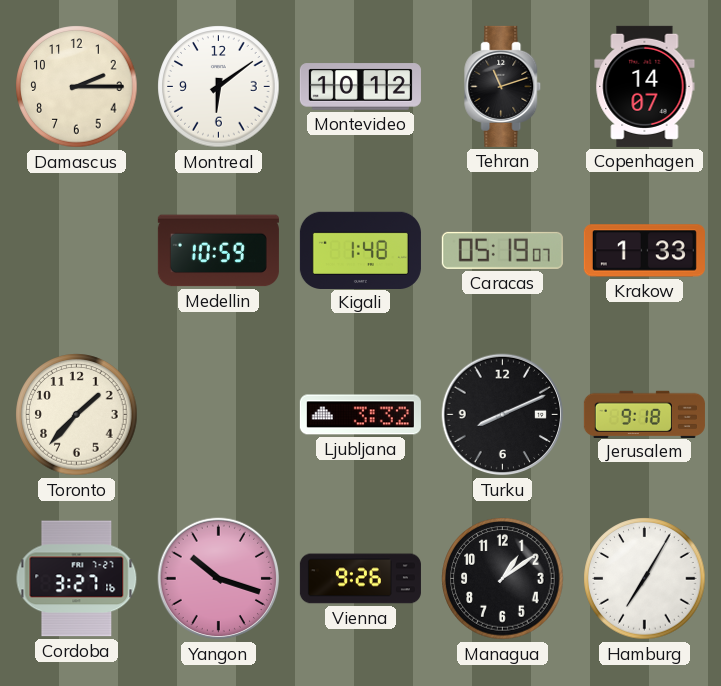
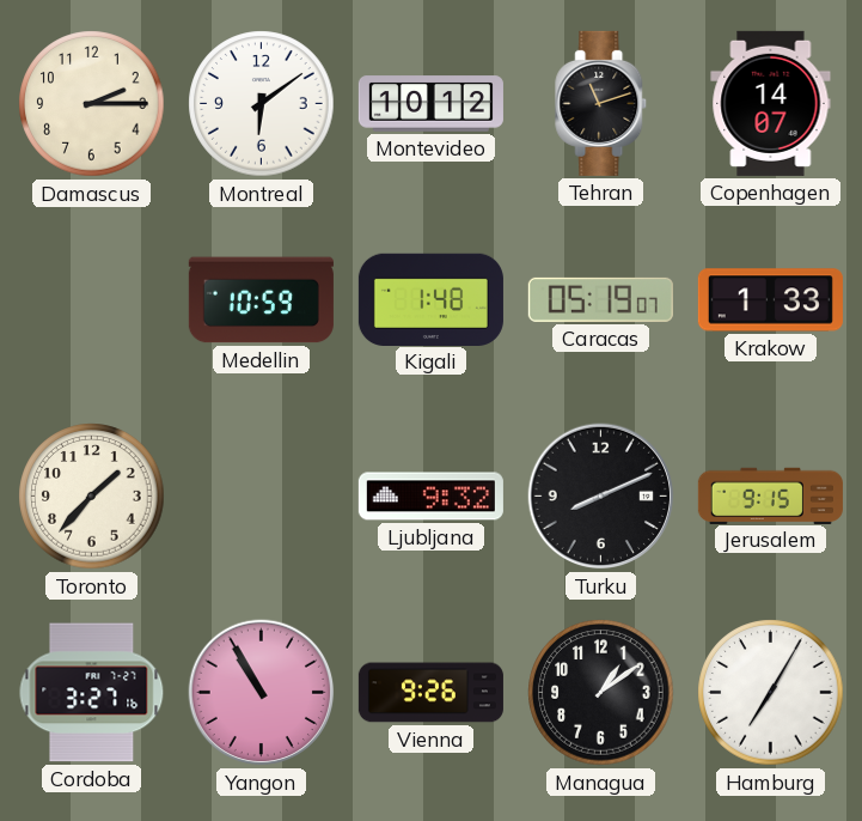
Ljubljana: 3:32 -> 9:32
Jerusalem: 9:18 -> 9:15
Yangon: 10:18 -> 10:55
